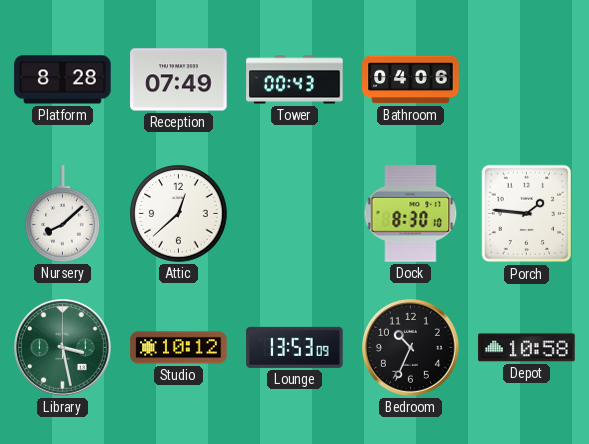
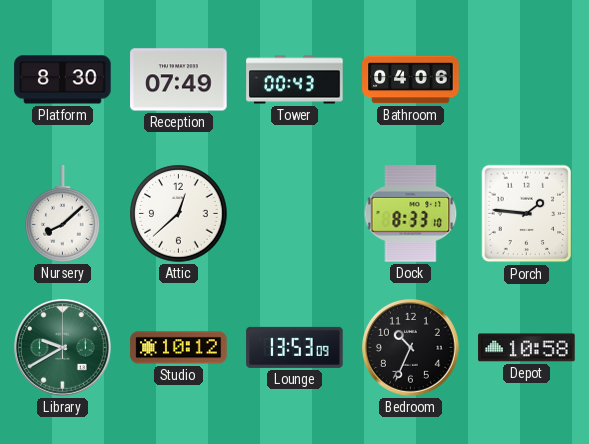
Platform: 8:28 -> 8:30
Dock: 8:30 -> 8:33
Library: 3:28 -> 9:40
